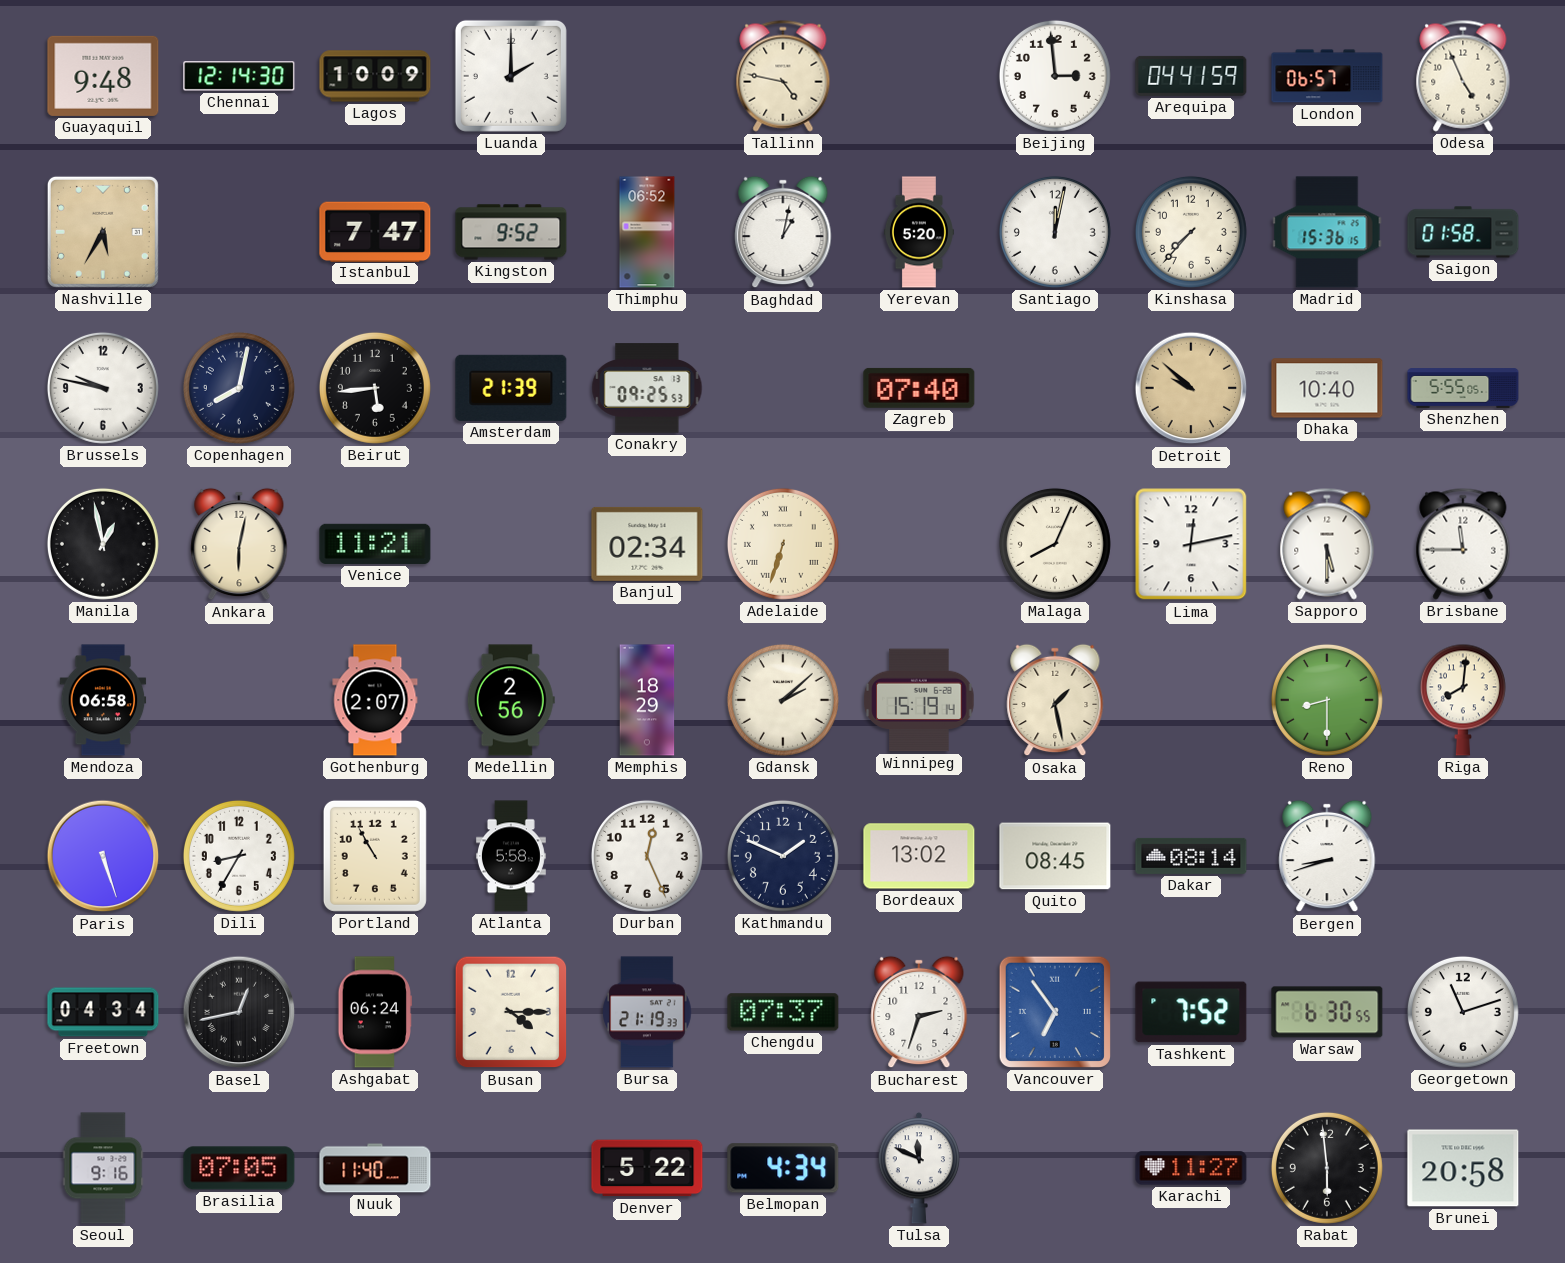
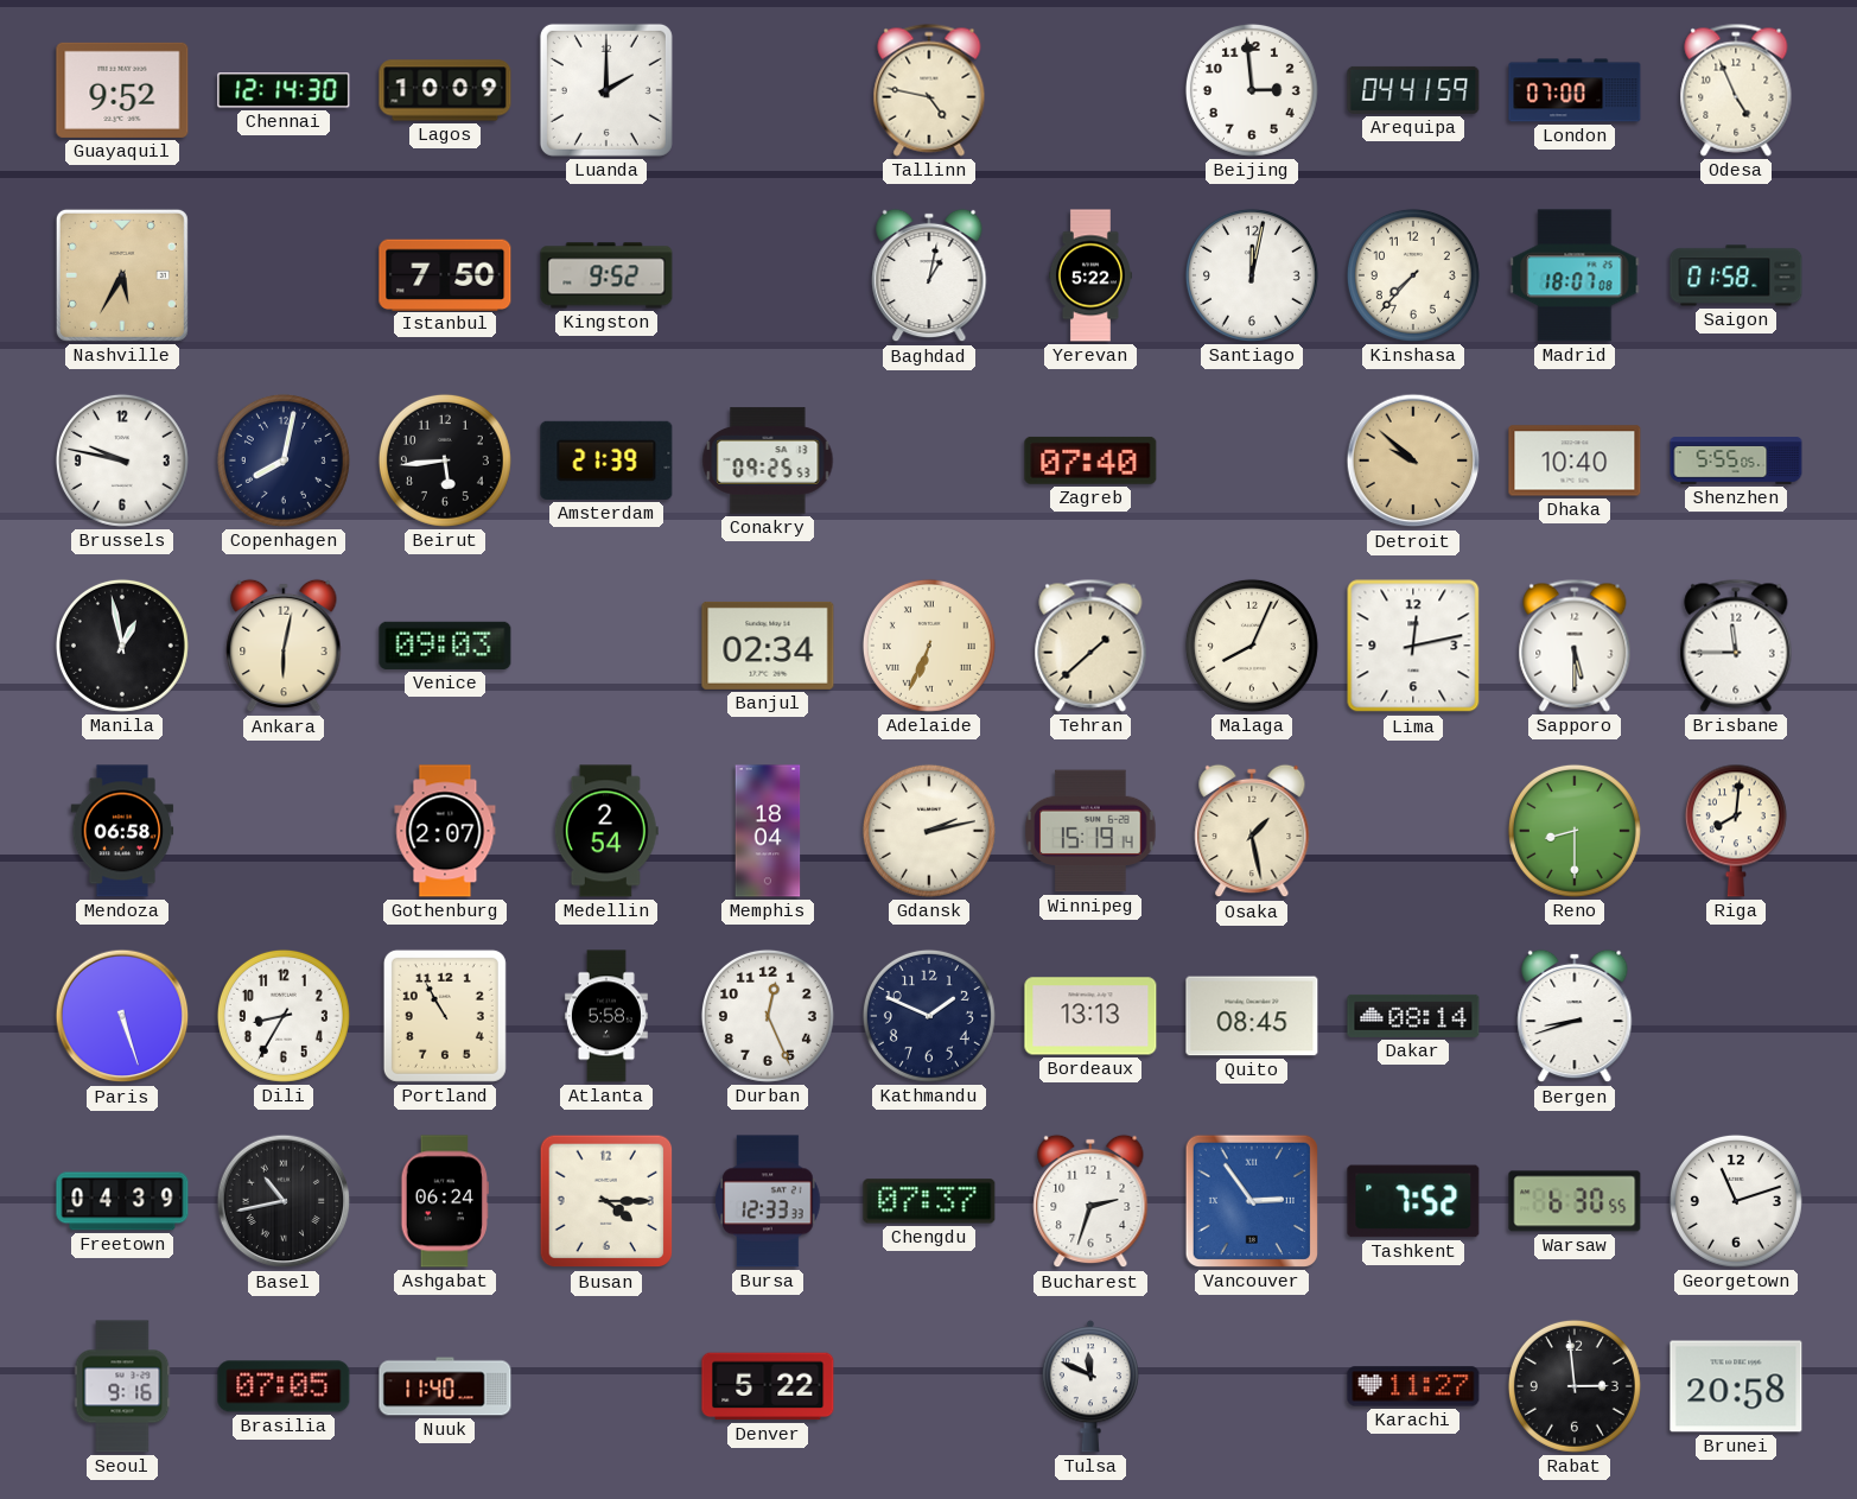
Guayaquil: 9:48 -> 9:52
London: 06:57 -> 07:00
Istanbul: 7:47 -> 7:50
Thimphu: 06:52 -> none
Yerevan: 5:20 -> 5:22
Madrid: 15:36 -> 18:07
Venice: 11:21 -> 09:03
Adelaide: 6:33 -> 6:34
Tehran: none -> 1:38
Medellin: 2:56 -> 2:54
Memphis: 18:29 -> 18:04
Gdansk: 2:08 -> 2:13
Bordeaux: 13:02 -> 13:13
Freetown: 04:34 -> 04:39
Basel: 12:43 -> 10:43
Bursa: 21:19 -> 12:33
Vancouver: 6:54 -> 2:54
Belmopan: 4:34 -> none
Rabat: 5:59 -> 2:59
